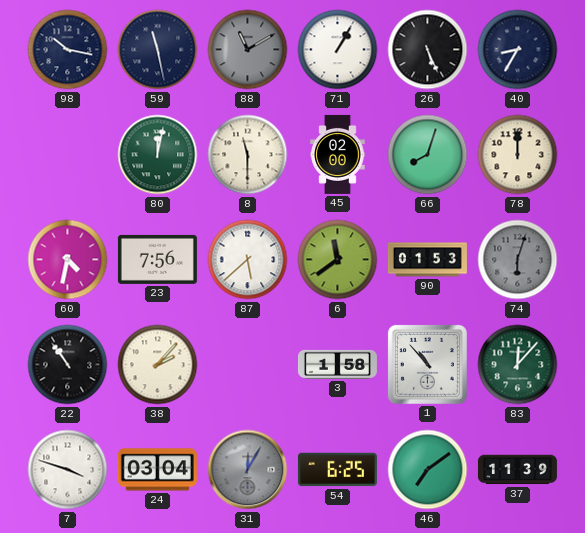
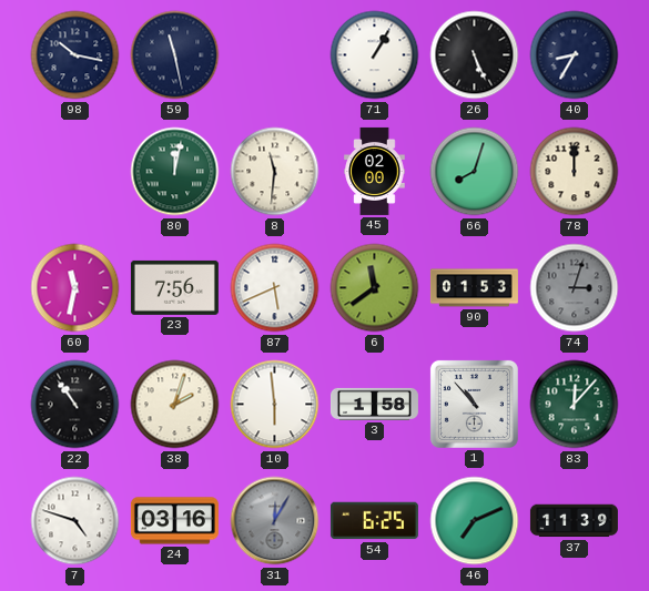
88: 11:10 -> none
8: 11:30 -> 11:31
60: 4:32 -> 11:32
87: 5:38 -> 5:41
74: 6:03 -> 3:03
38: 2:07 -> 2:03
10: none -> 5:59
7: 3:48 -> 4:48
24: 03:04 -> 03:16
46: 7:09 -> 7:11
